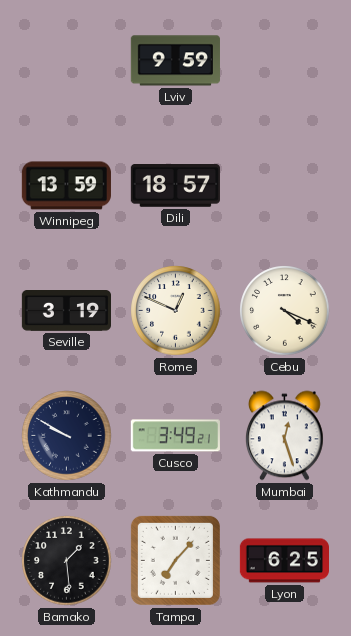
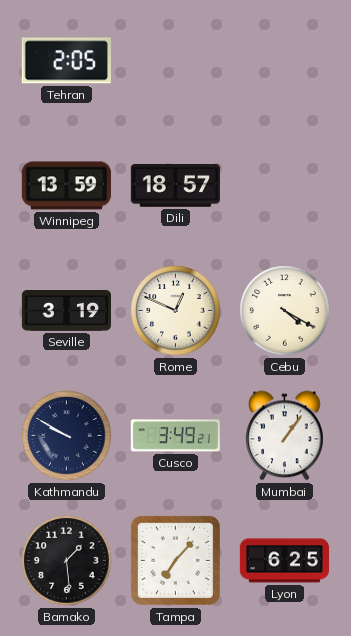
Tehran: none -> 2:05
Lviv: 9:59 -> none
Cebu: 4:19 -> 4:20
Mumbai: 12:27 -> 1:06
